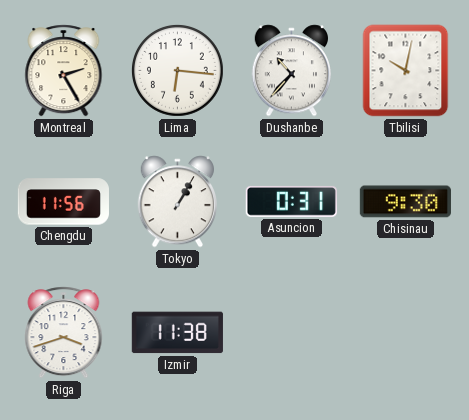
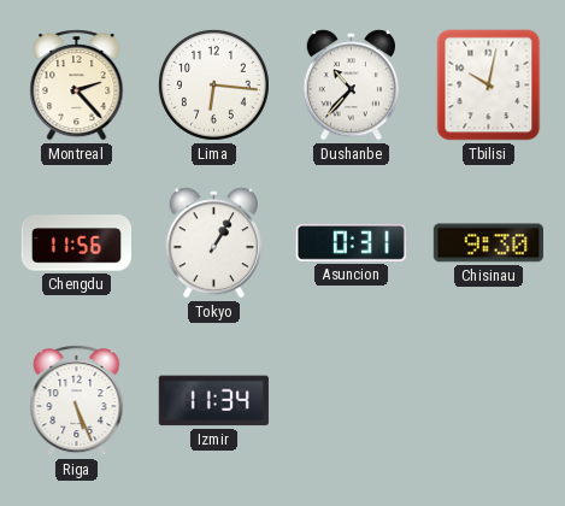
Montreal: 2:25 -> 2:23
Riga: 3:42 -> 5:26
Izmir: 11:38 -> 11:34
